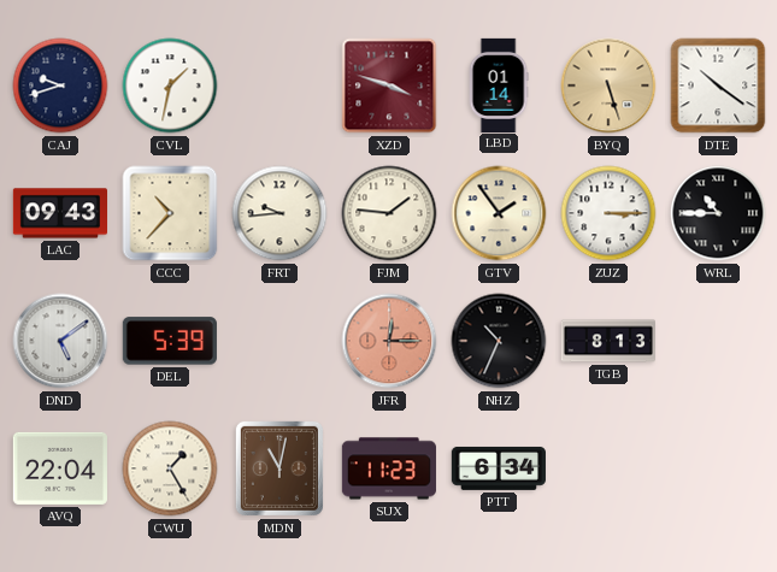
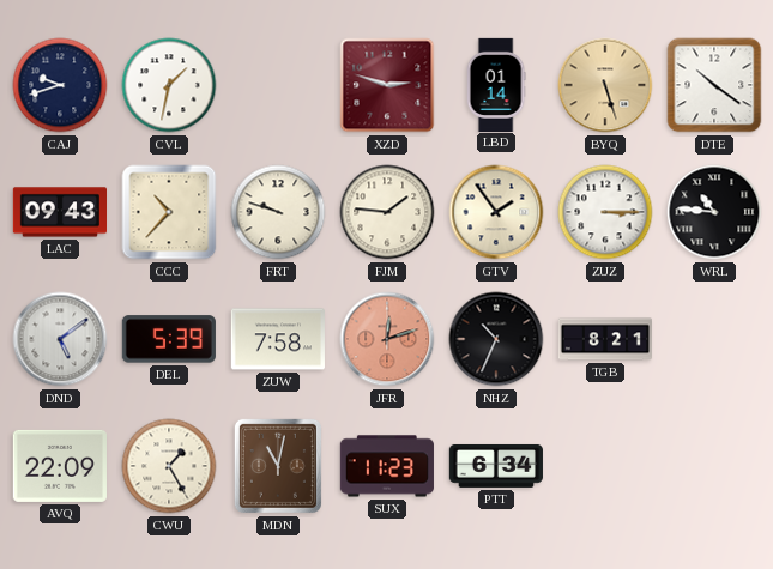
XZD: 3:48 -> 2:48
FRT: 9:44 -> 9:48
WRL: 10:45 -> 10:46
ZUW: none -> 7:58
JFR: 12:15 -> 12:12
TGB: 8:13 -> 8:21
AVQ: 22:04 -> 22:09
